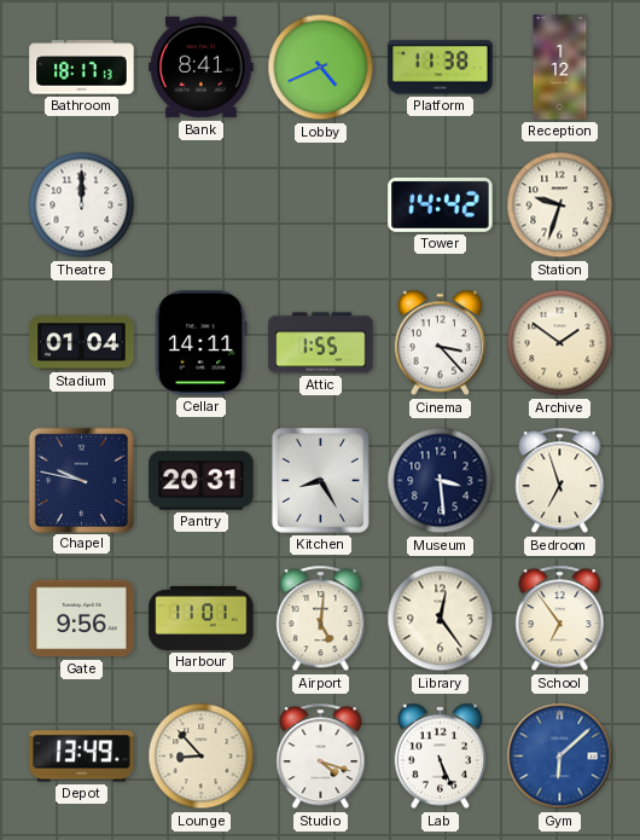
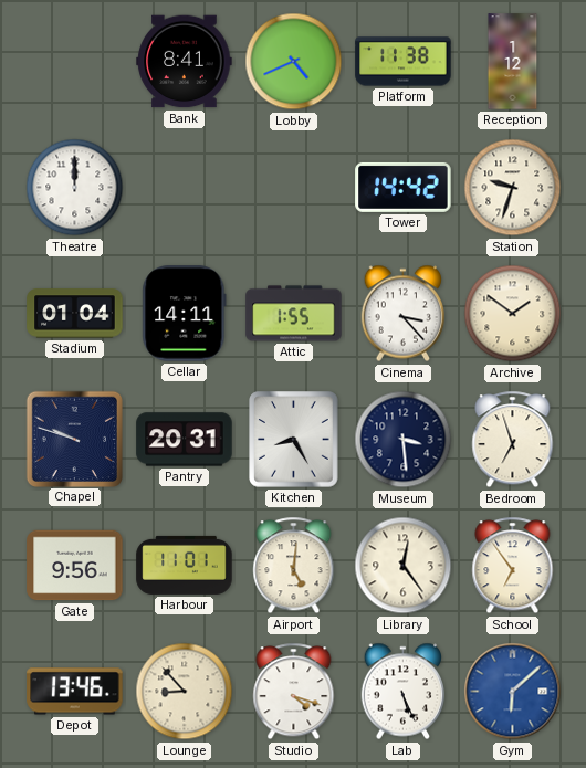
Bathroom: 18:17 -> none
Chapel: 9:47 -> 9:48
Depot: 13:49 -> 13:46
